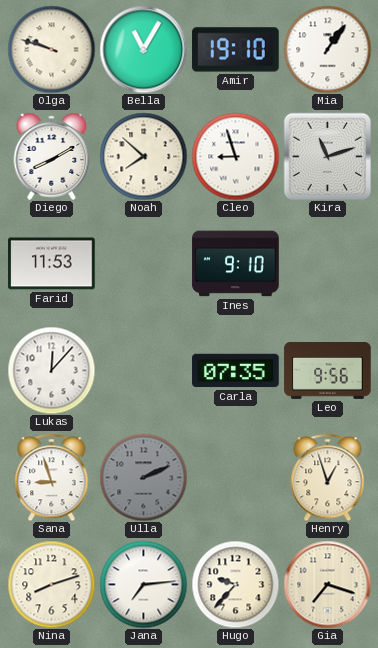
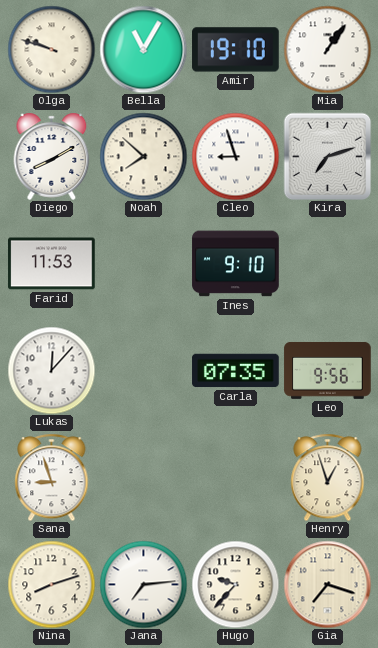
Kira: 11:12 -> 7:12
Ulla: 2:11 -> none
